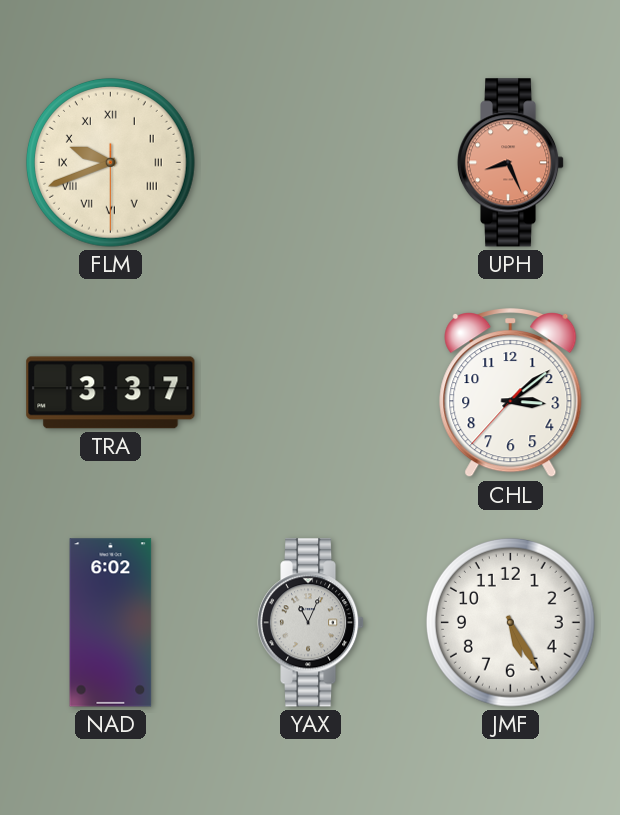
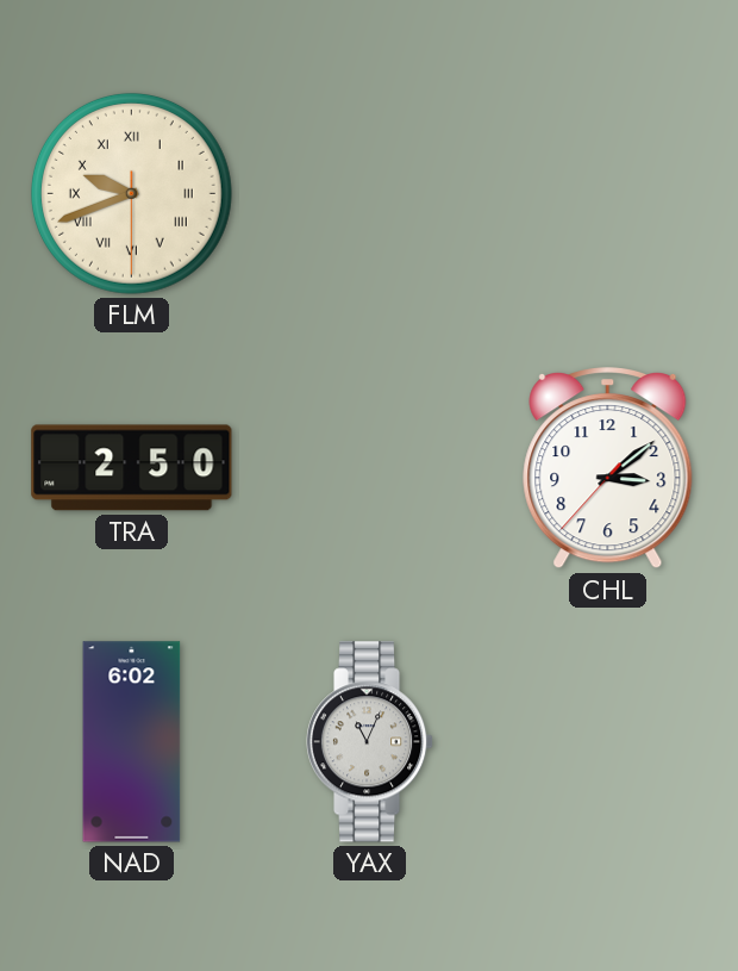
UPH: 8:26 -> none
TRA: 3:37 -> 2:50
JMF: 5:25 -> none
